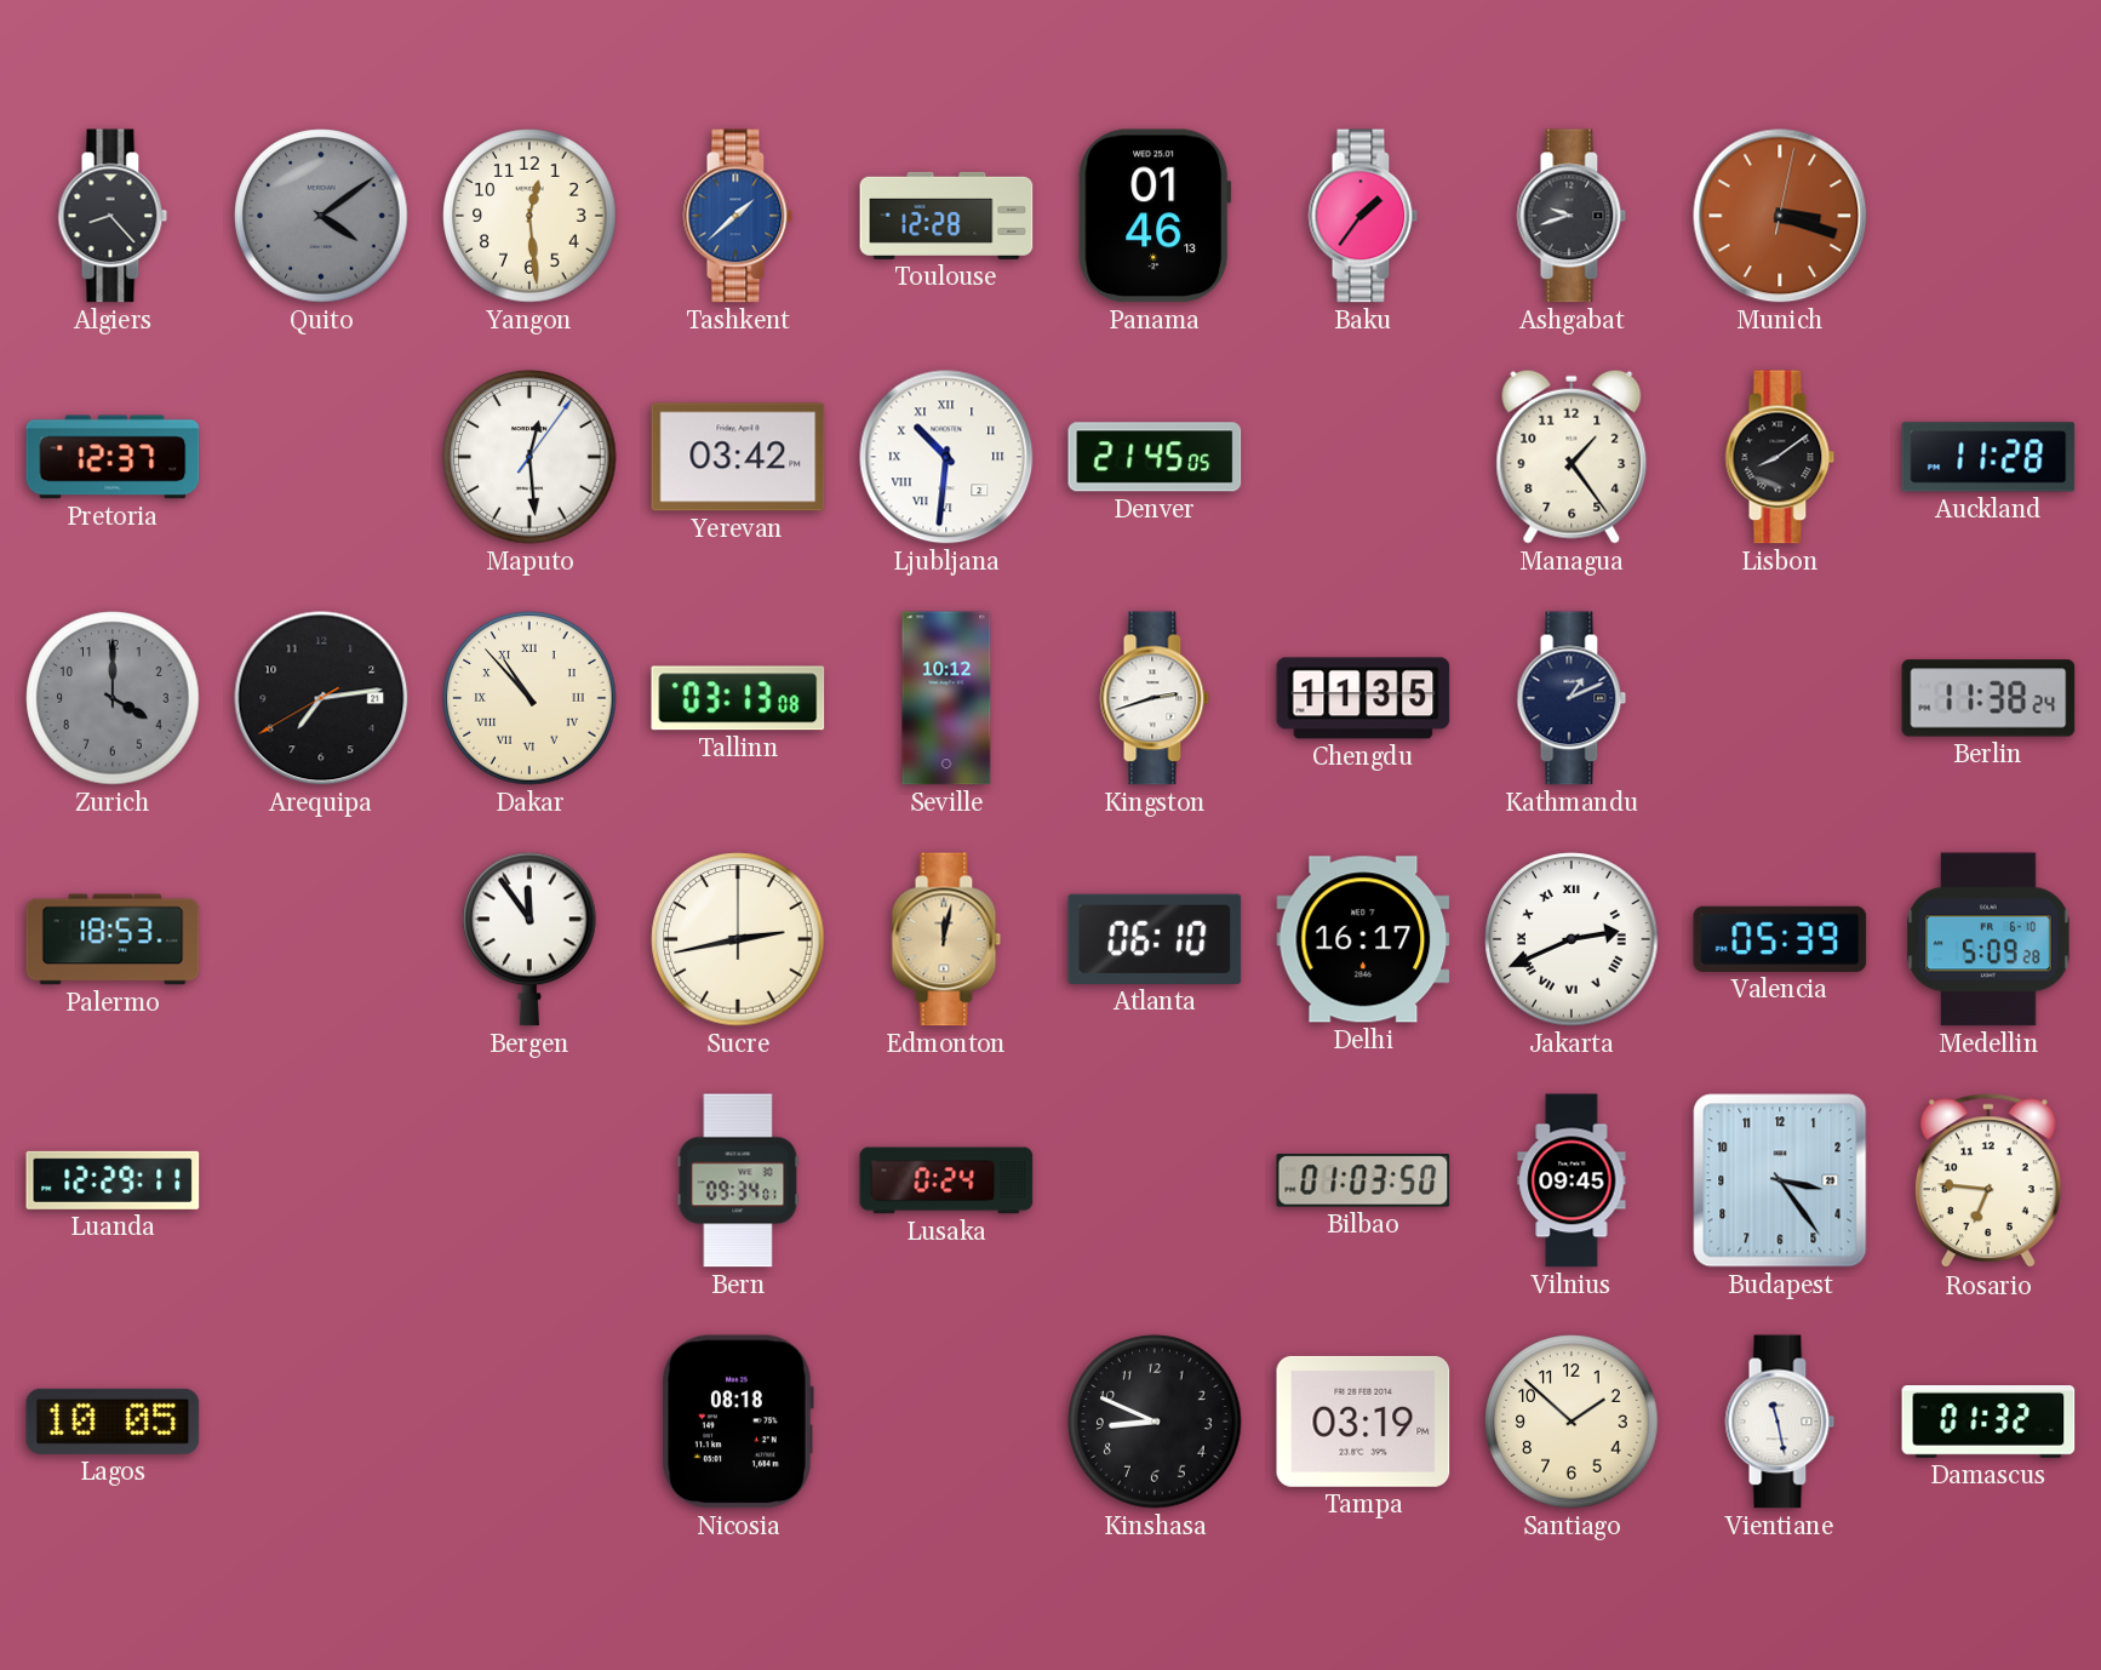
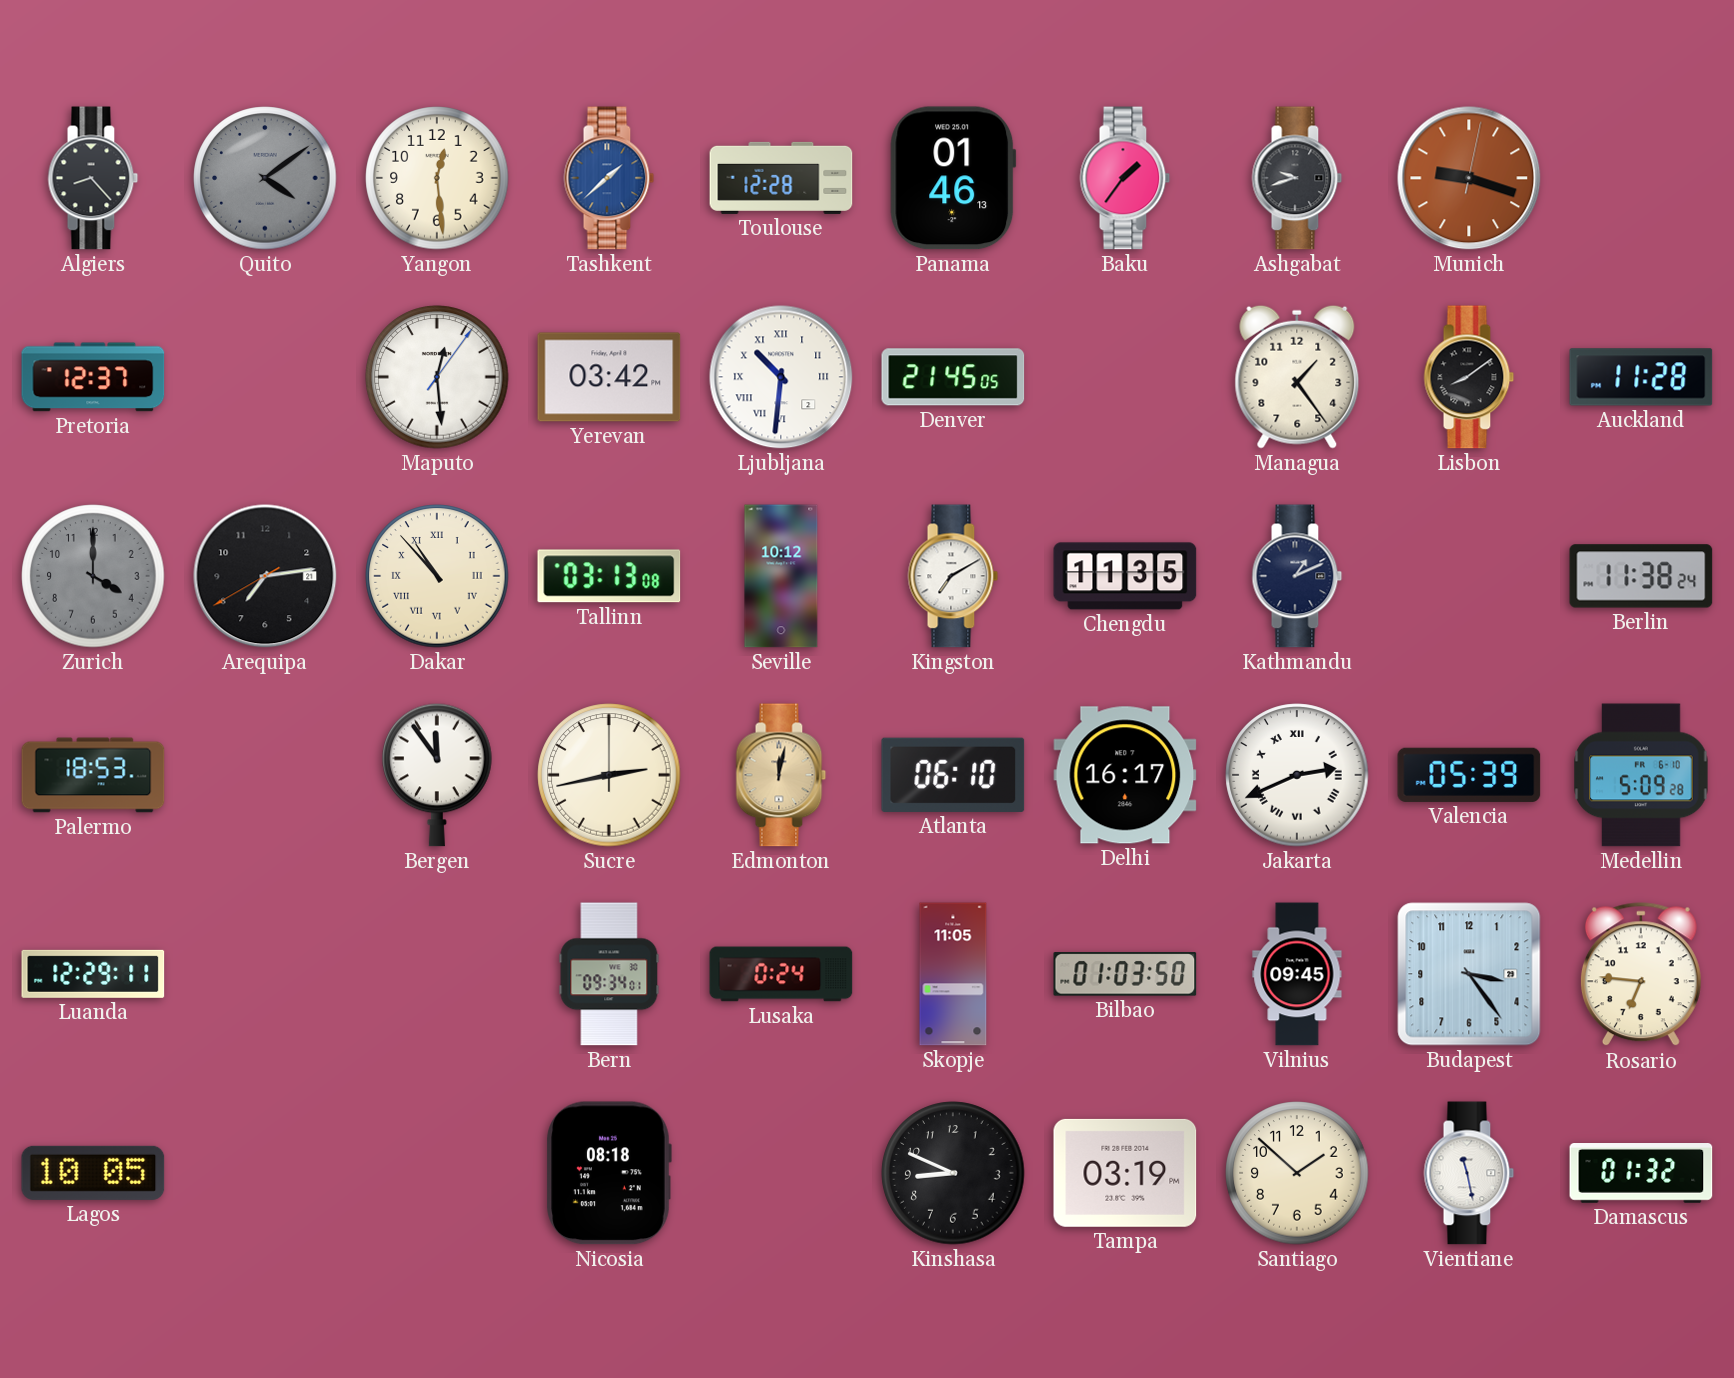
Munich: 3:18 -> 9:18
Kingston: 2:42 -> 7:10
Skopje: none -> 11:05
